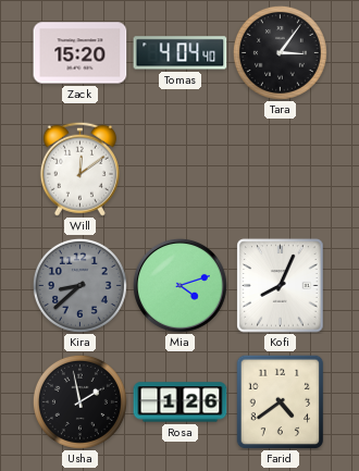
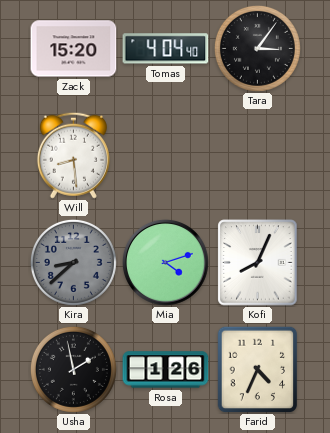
Will: 12:09 -> 8:29
Farid: 4:39 -> 4:34
